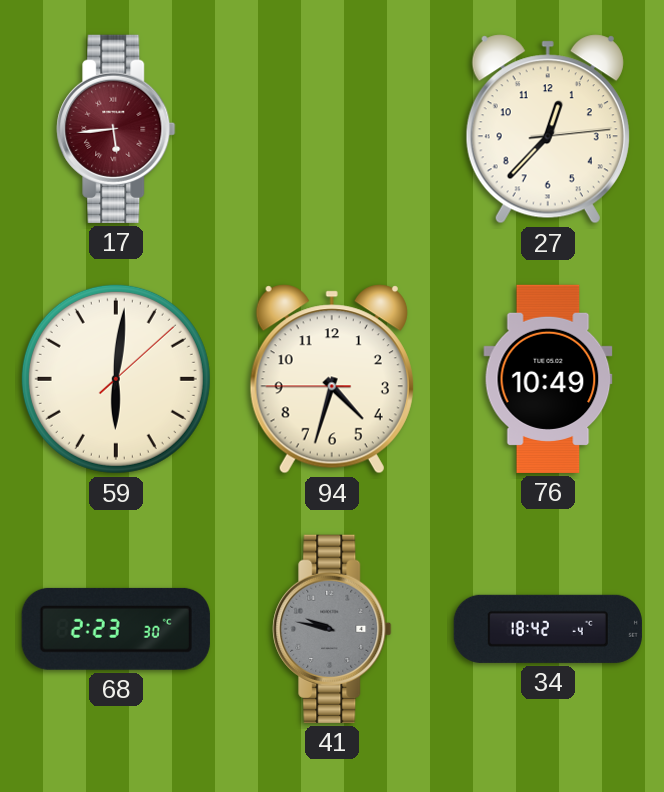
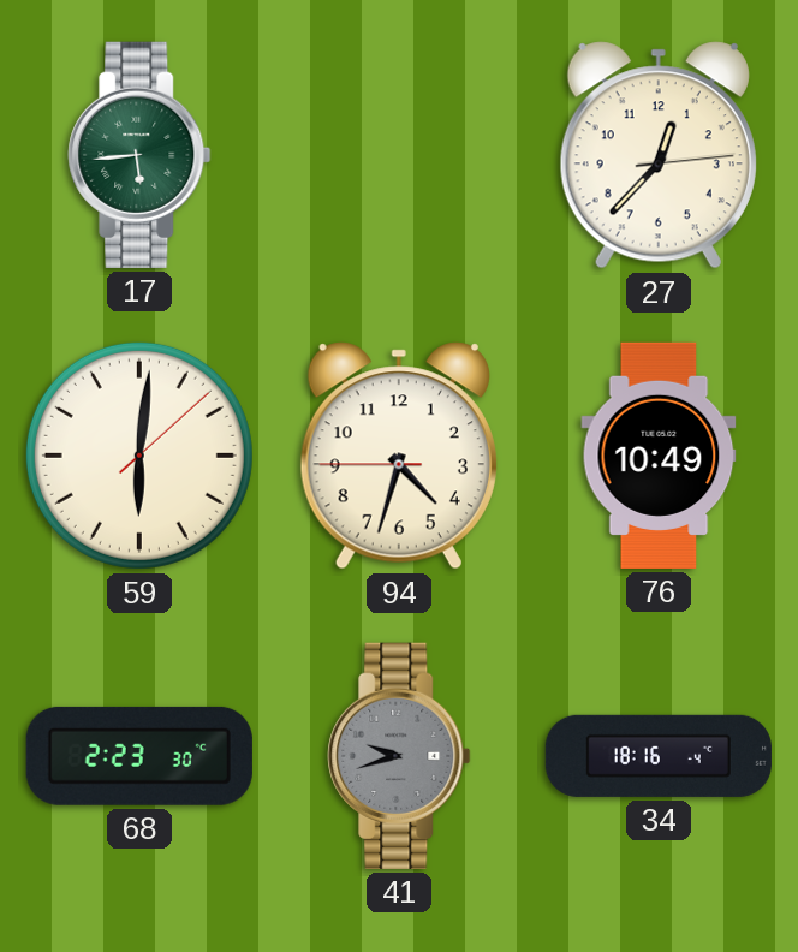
17 dial: burgundy -> green
41: 9:47 -> 9:42
34: 18:42 -> 18:16
